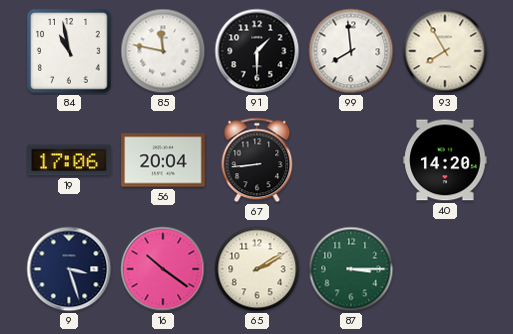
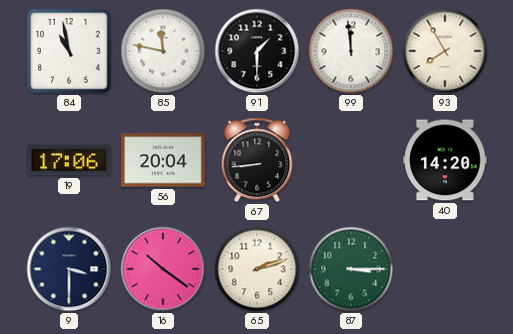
99: 7:59 -> 11:59
9: 3:27 -> 3:30
65: 2:10 -> 2:12
